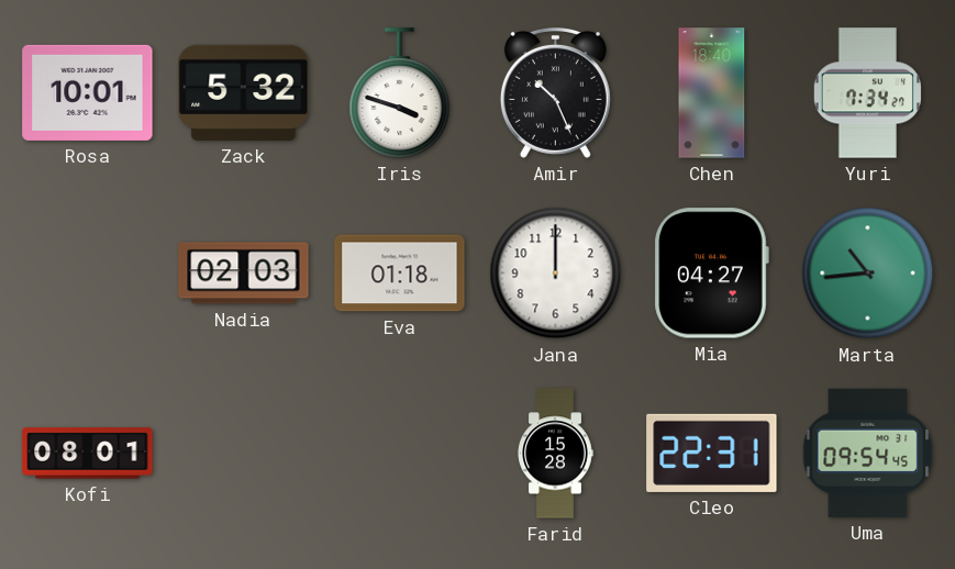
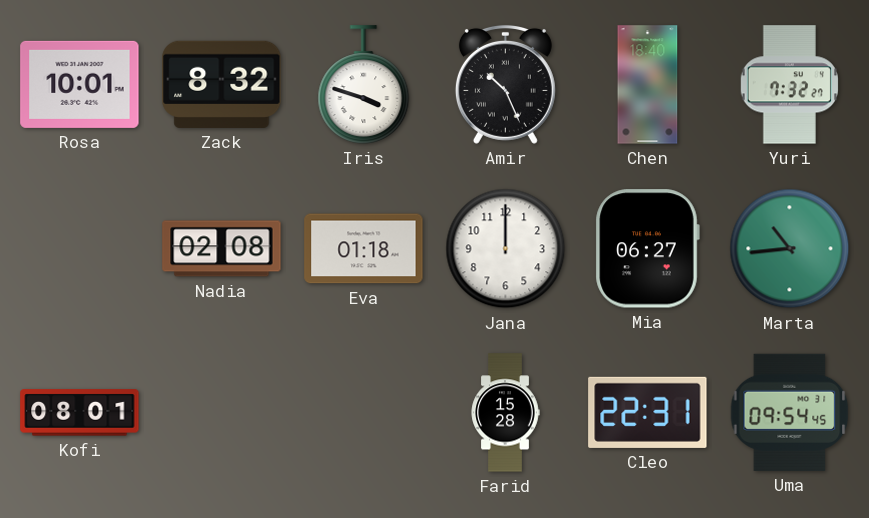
Zack: 5:32 -> 8:32
Yuri: 7:34 -> 7:32
Nadia: 02:03 -> 02:08
Mia: 04:27 -> 06:27
